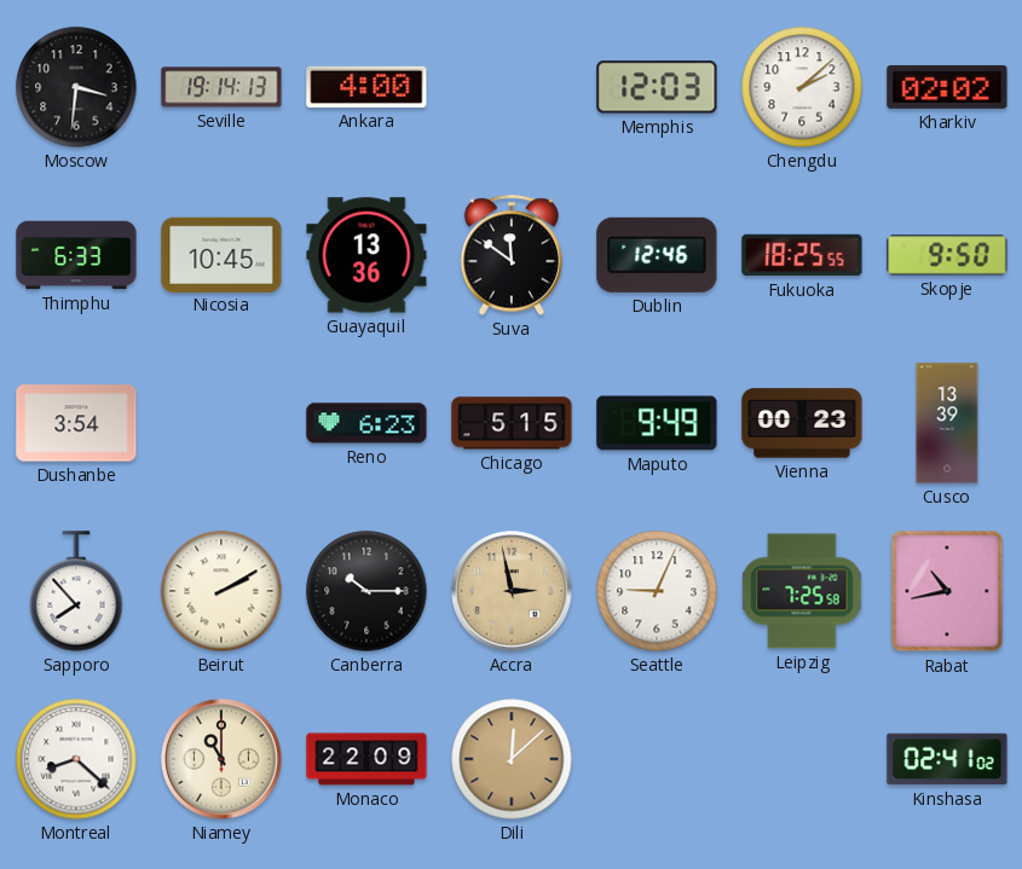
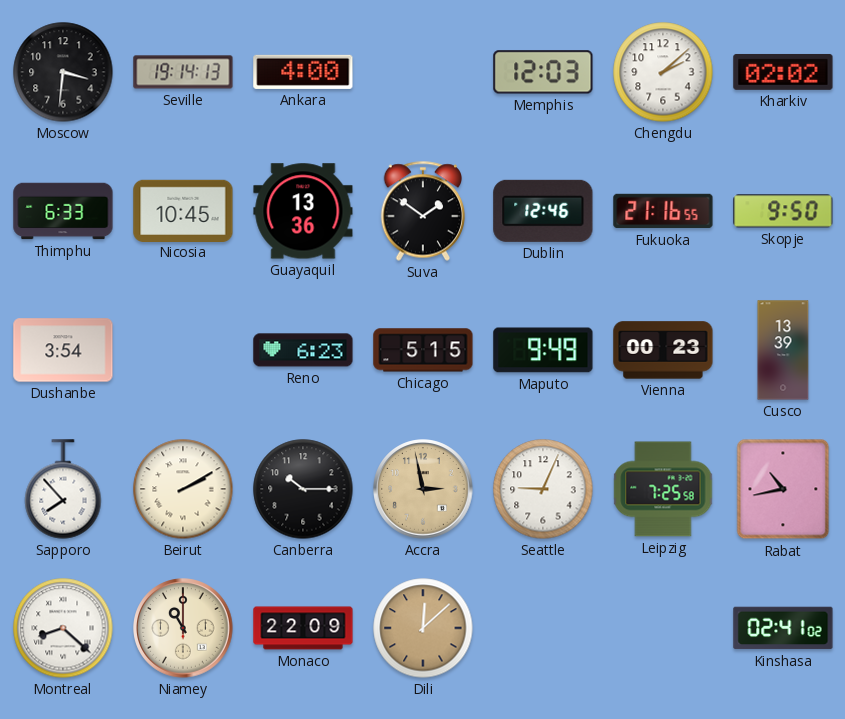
Suva: 11:51 -> 1:51
Fukuoka: 18:25 -> 21:16
